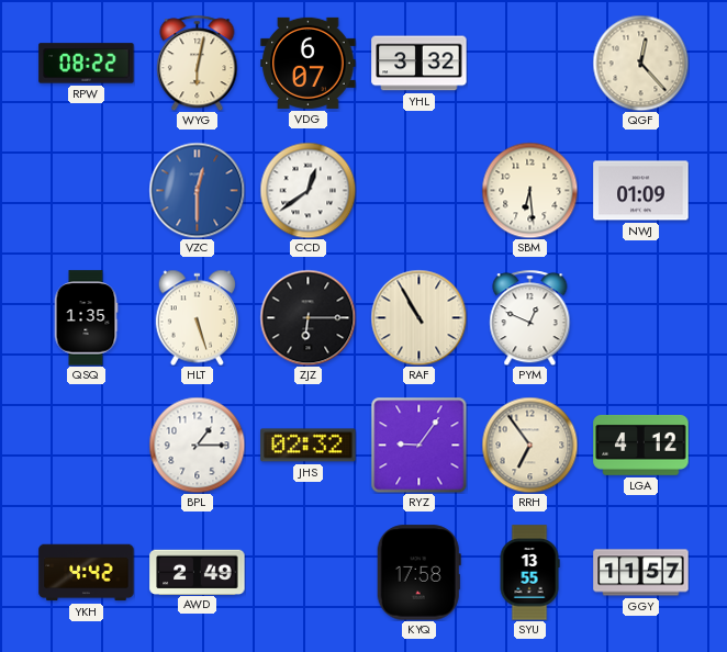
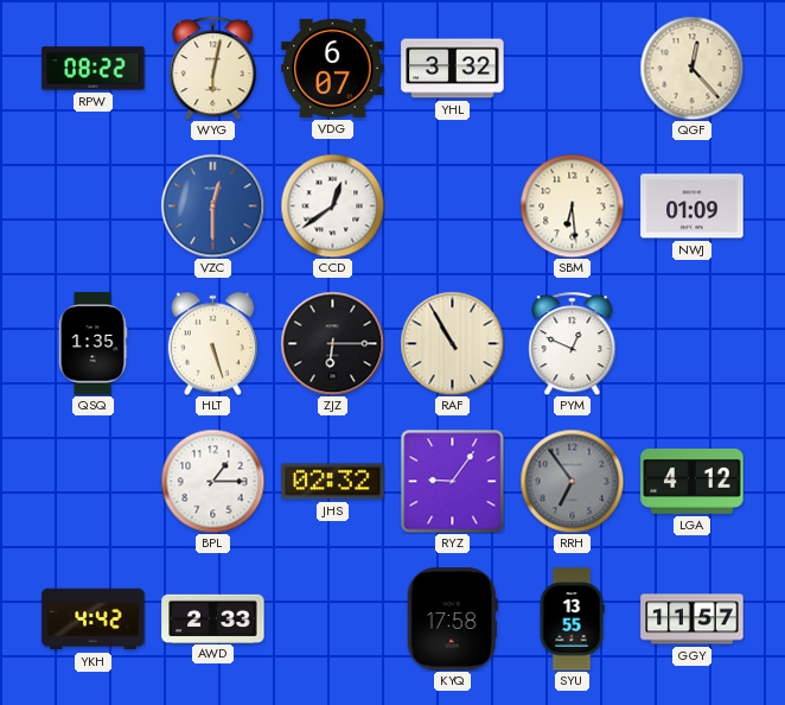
RRH dial: cream -> grey
AWD: 2:49 -> 2:33
